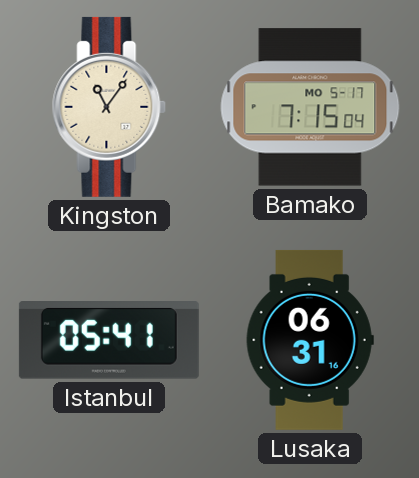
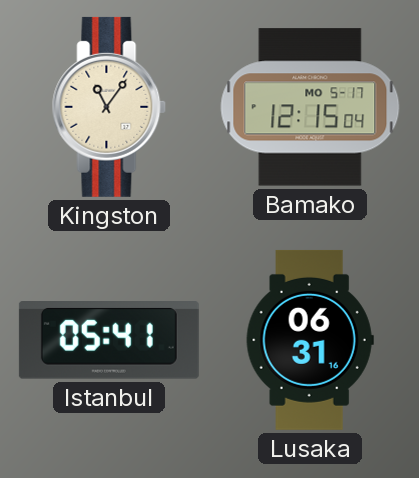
Bamako: 7:15 -> 12:15
